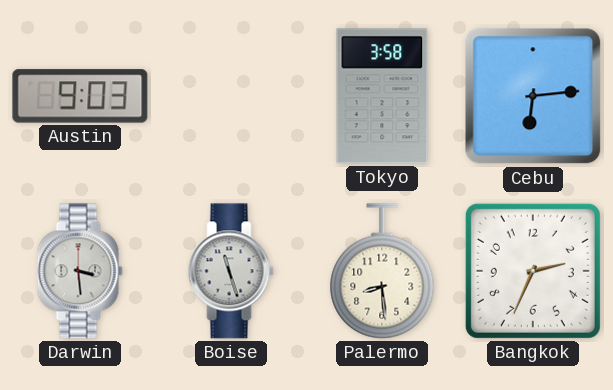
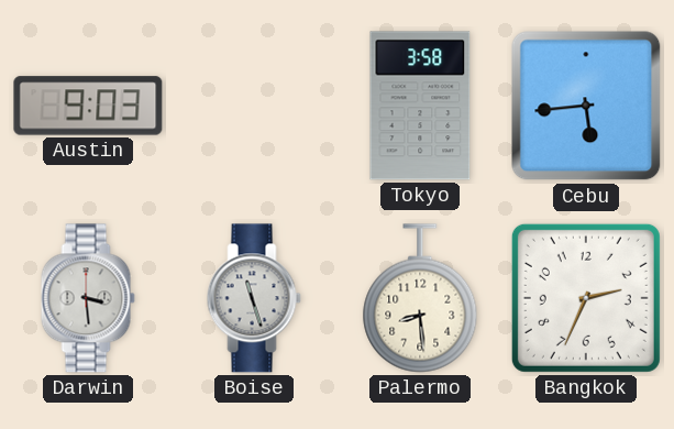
Cebu: 6:14 -> 5:44
